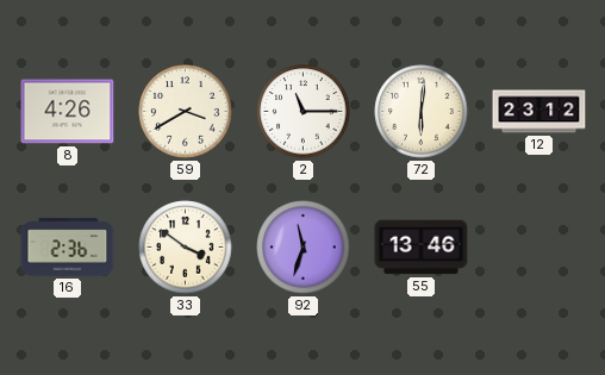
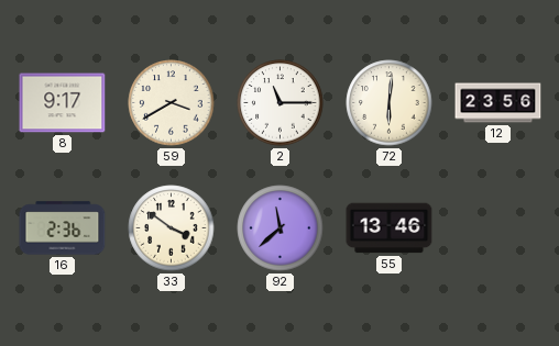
8: 4:26 -> 9:17
12: 23:12 -> 23:56
92: 11:33 -> 11:38
